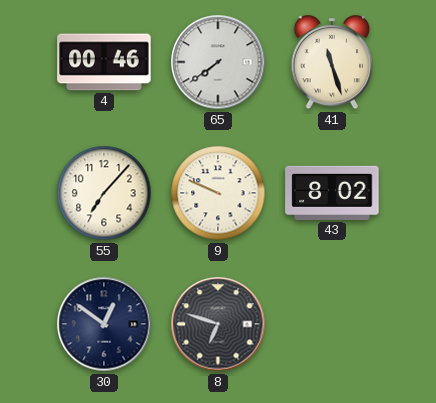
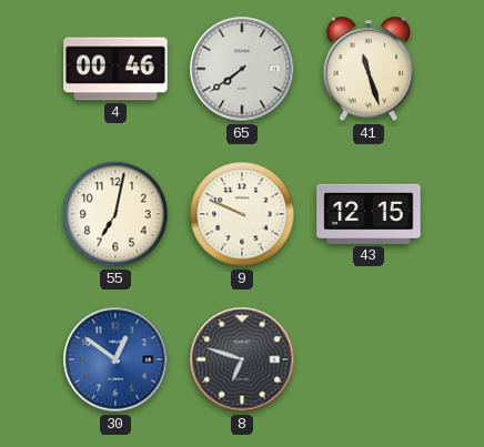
55: 7:07 -> 7:02
43: 8:02 -> 12:15
30 dial: navy -> blue
